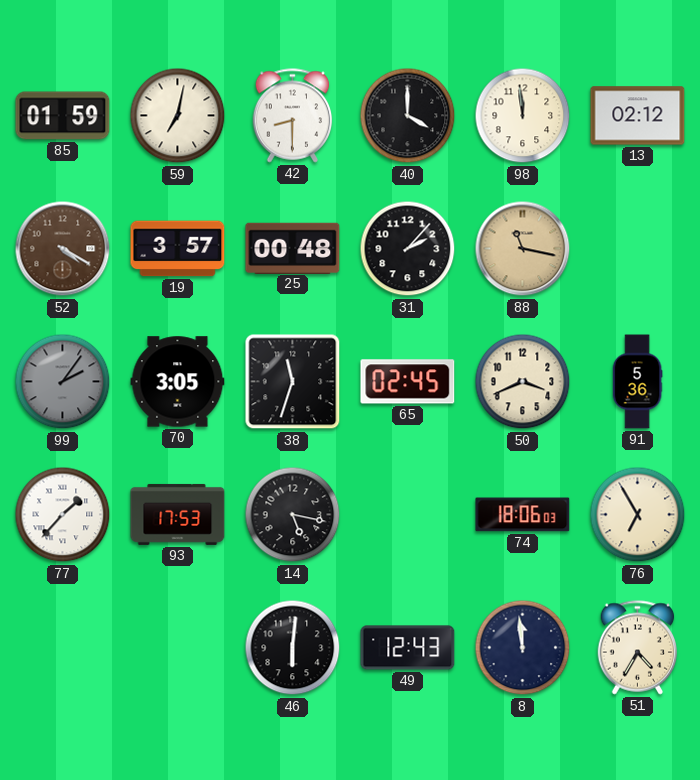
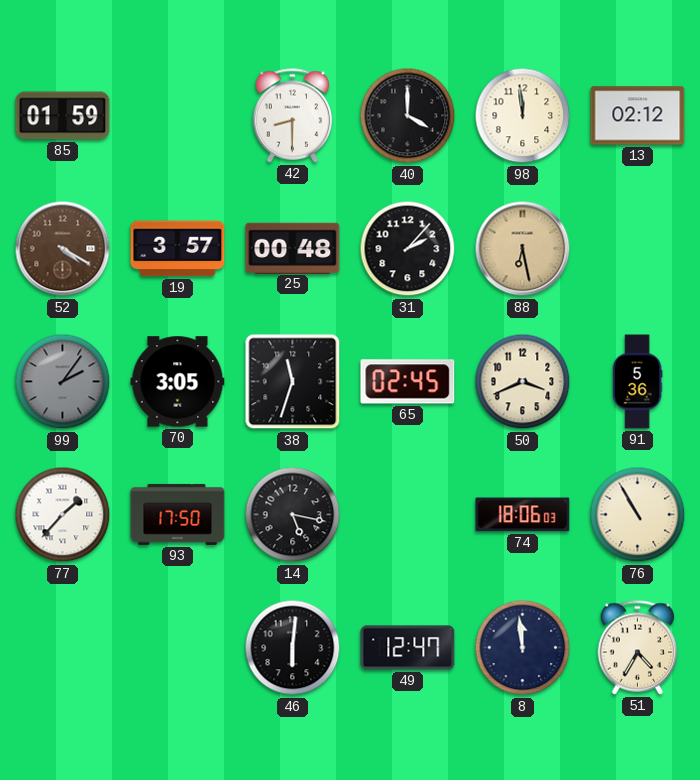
59: 7:02 -> none
88: 11:17 -> 6:28
93: 17:53 -> 17:50
76: 6:55 -> 10:55
49: 12:43 -> 12:47
